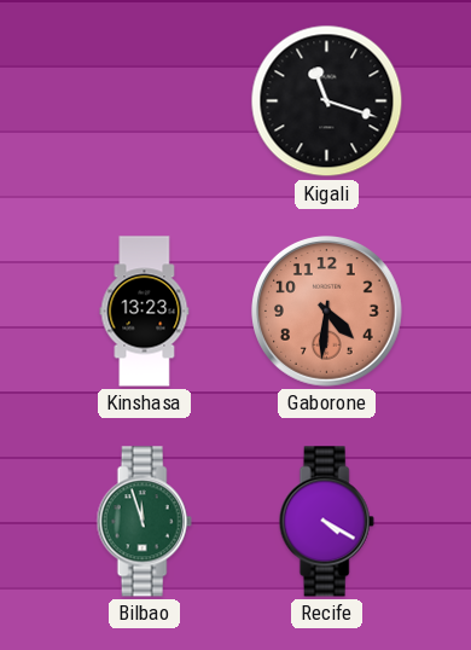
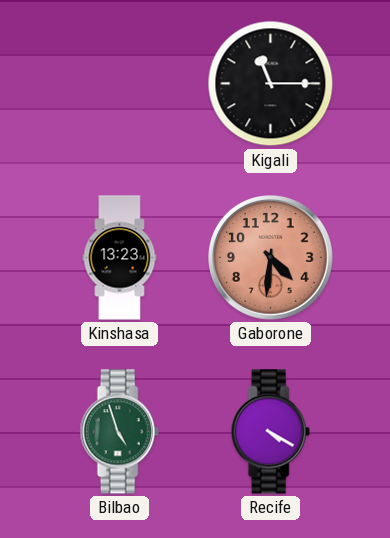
Kigali: 11:18 -> 11:15
Bilbao: 11:57 -> 4:57
